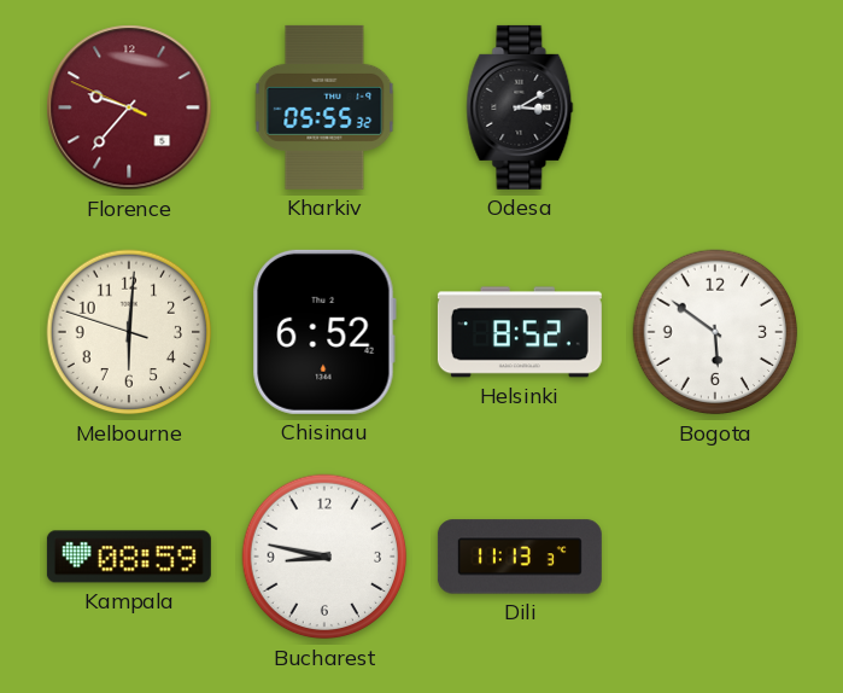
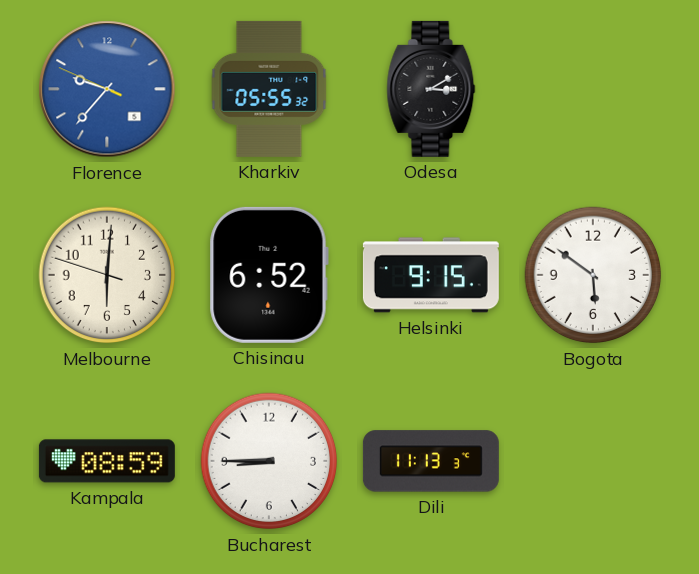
Florence dial: burgundy -> blue
Helsinki: 8:52 -> 9:15
Bucharest: 8:47 -> 8:45
